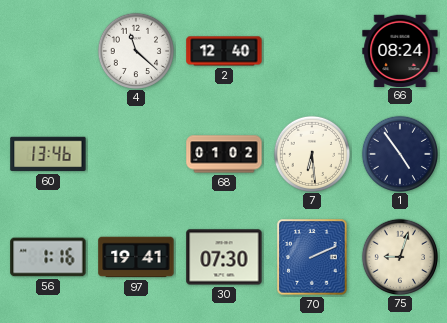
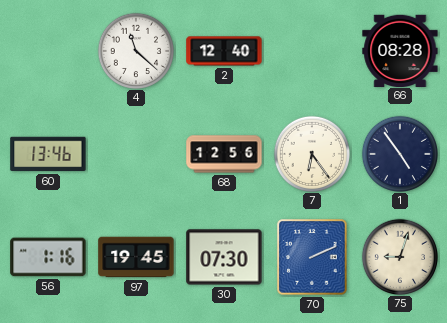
66: 08:24 -> 08:28
68: 01:02 -> 12:56
7: 6:29 -> 6:24
97: 19:41 -> 19:45
